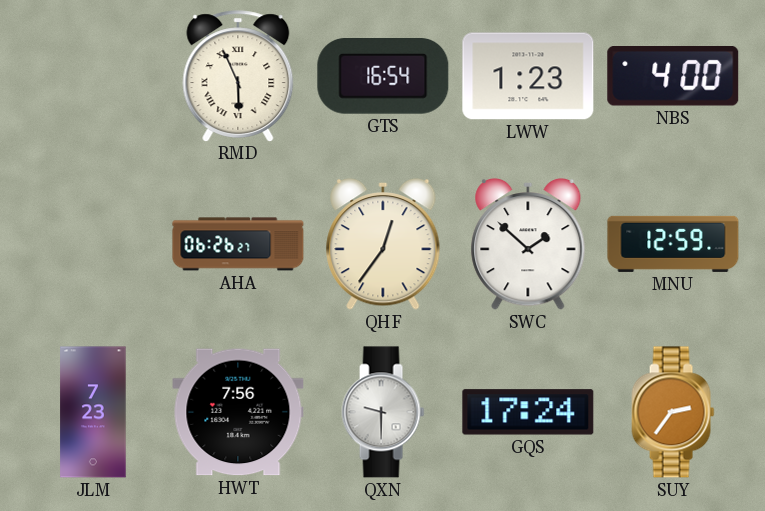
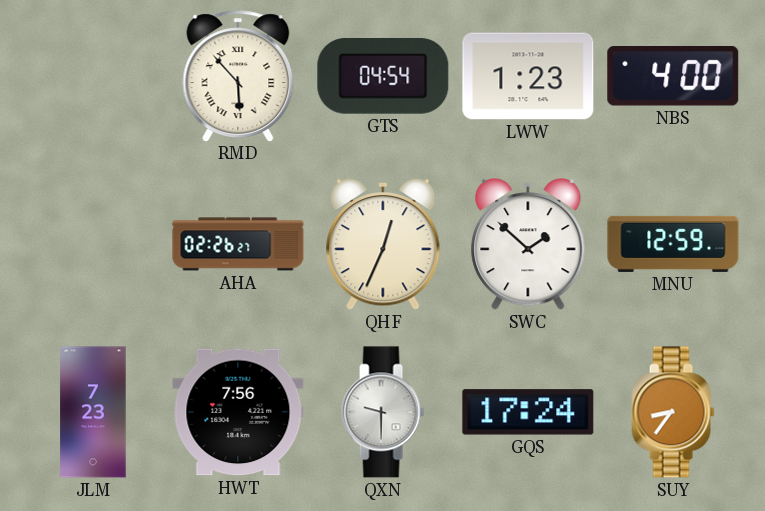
RMD: 5:56 -> 5:53
GTS: 16:54 -> 04:54
AHA: 06:26 -> 02:26
QHF: 12:36 -> 12:34
SUY: 2:36 -> 8:36
